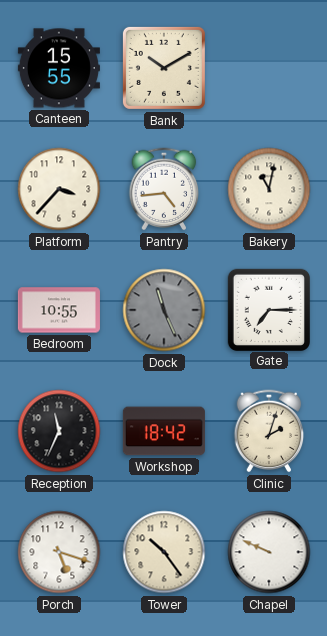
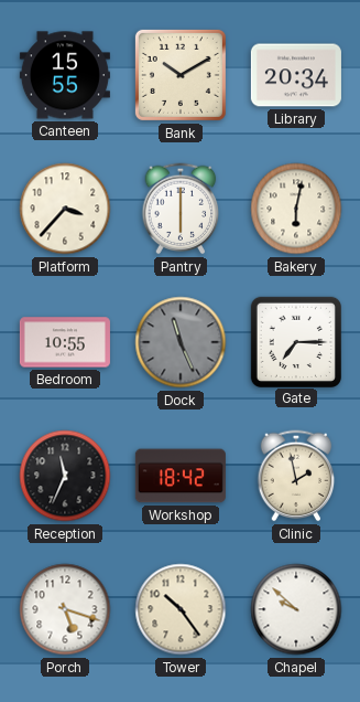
Library: none -> 20:34
Pantry: 4:44 -> 6:00
Bakery: 11:02 -> 6:02
Clinic: 2:03 -> 1:58
Chapel: 9:49 -> 9:52
